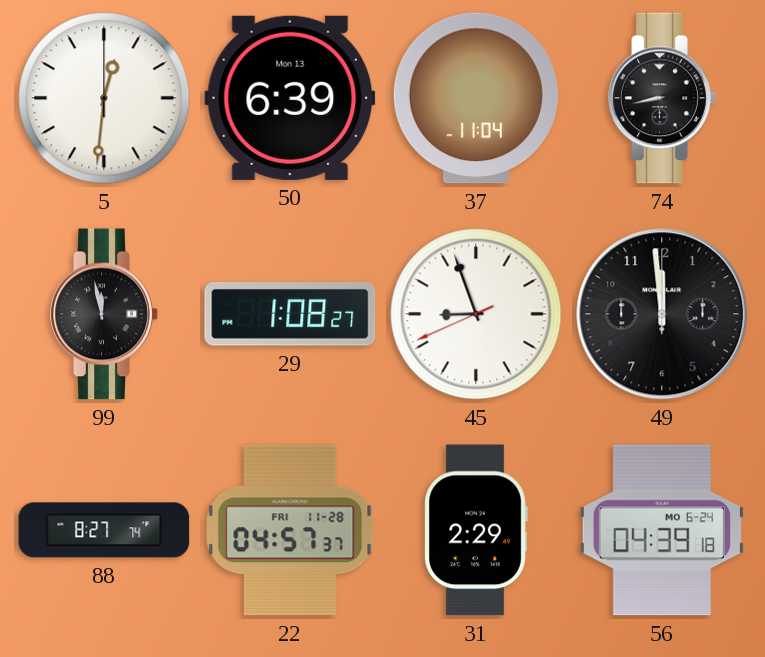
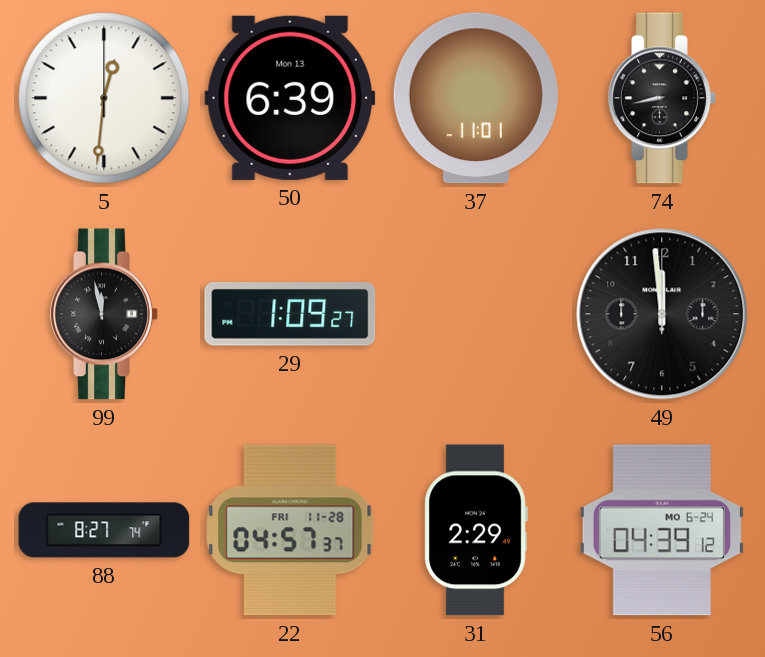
37: 11:04 -> 11:01
29: 1:08 -> 1:09
45: 8:56 -> none
56: 04:39:18 -> 04:39:12
